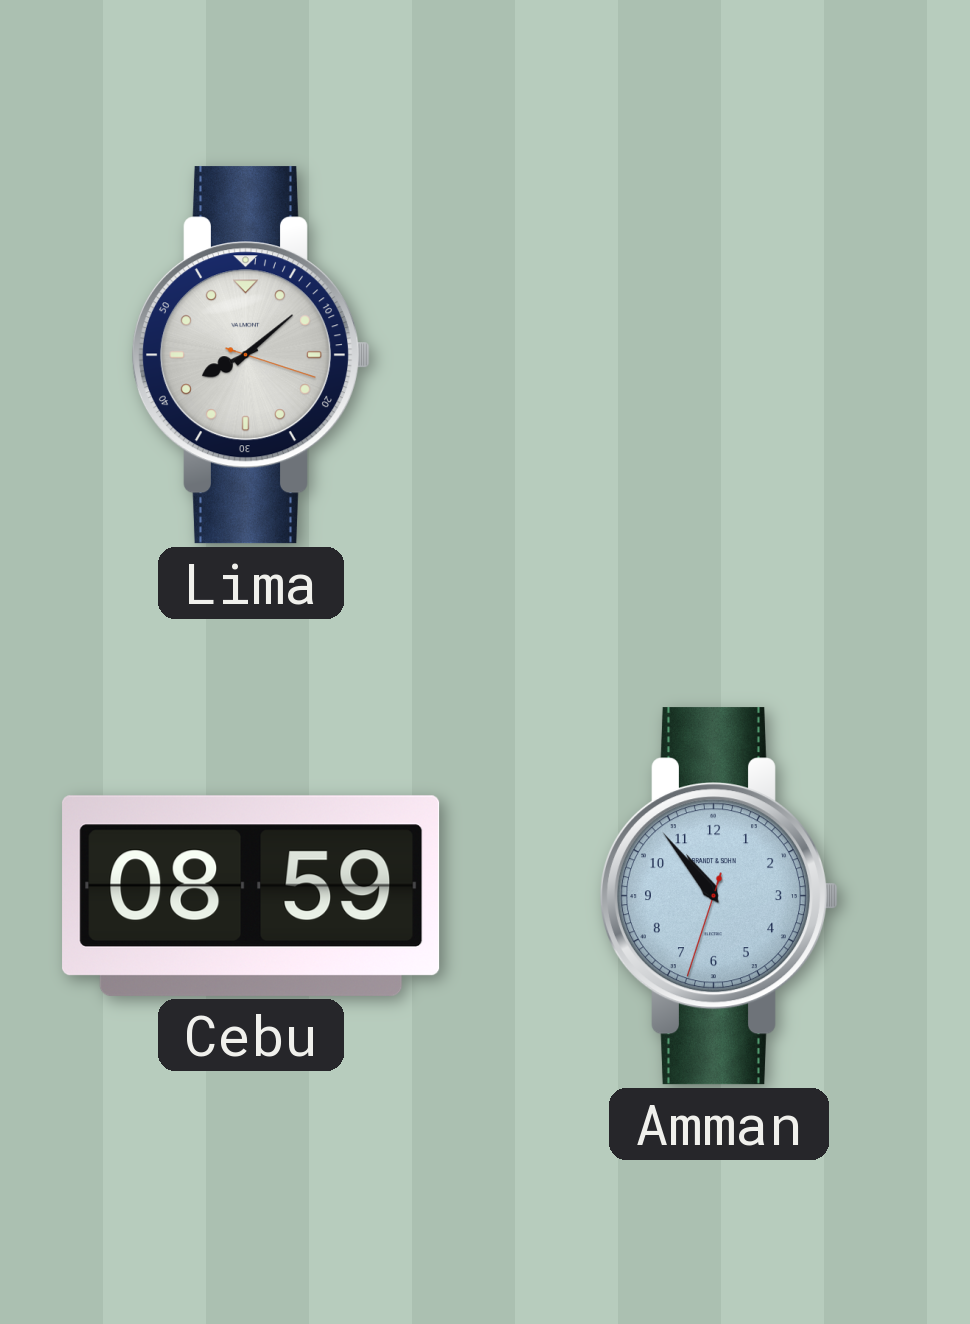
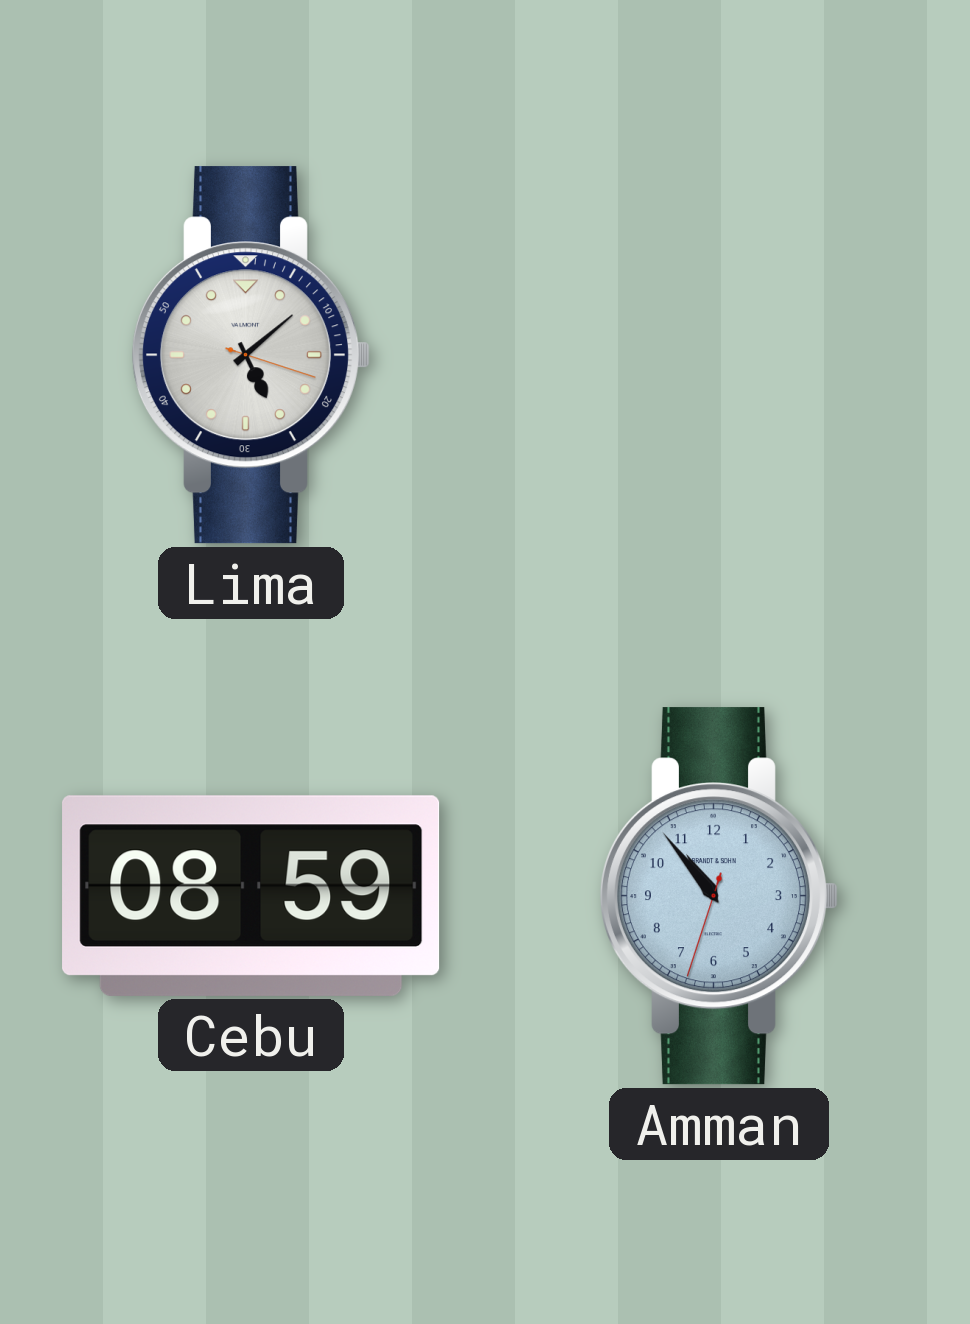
Lima: 8:08 -> 5:08
